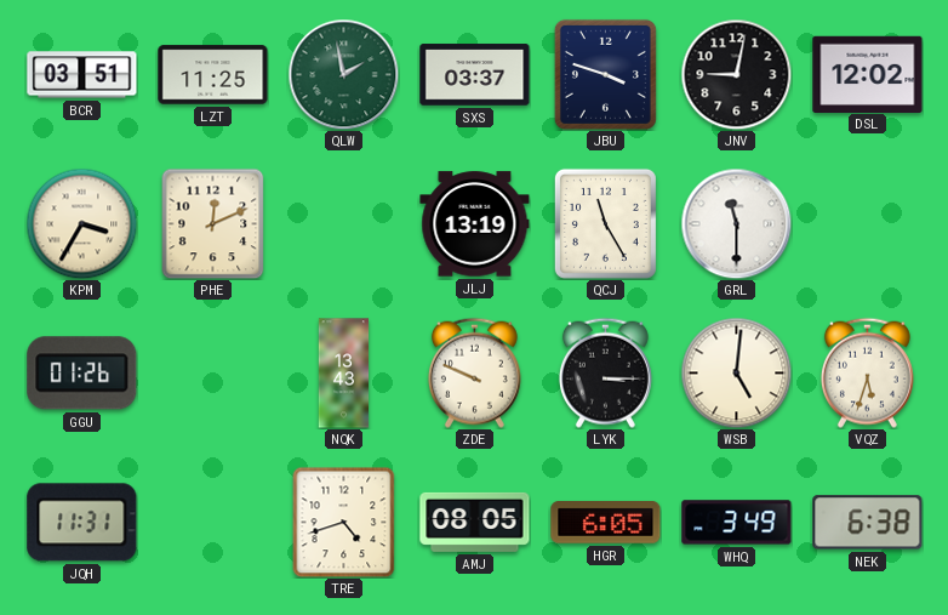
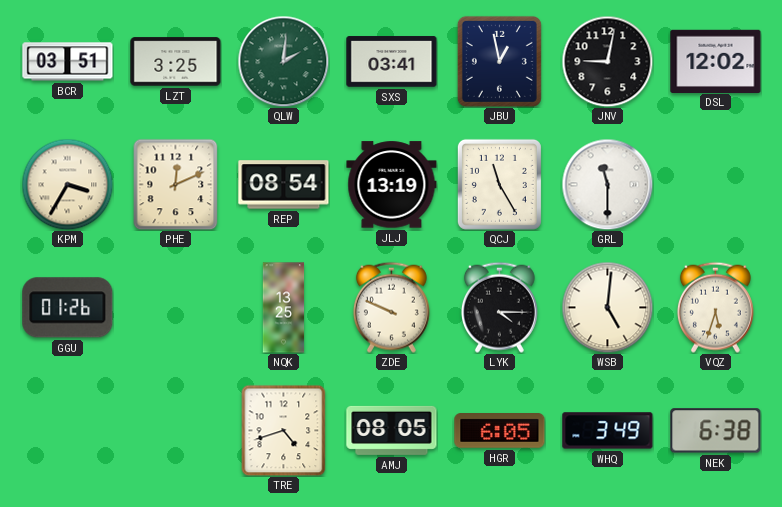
LZT: 11:25 -> 3:25
QLW: 1:58 -> 2:01
SXS: 03:37 -> 03:41
JBU: 3:48 -> 12:58
REP: none -> 08:54
NQK: 13:43 -> 13:25
LYK: 3:15 -> 4:15
JQH: 11:31 -> none
